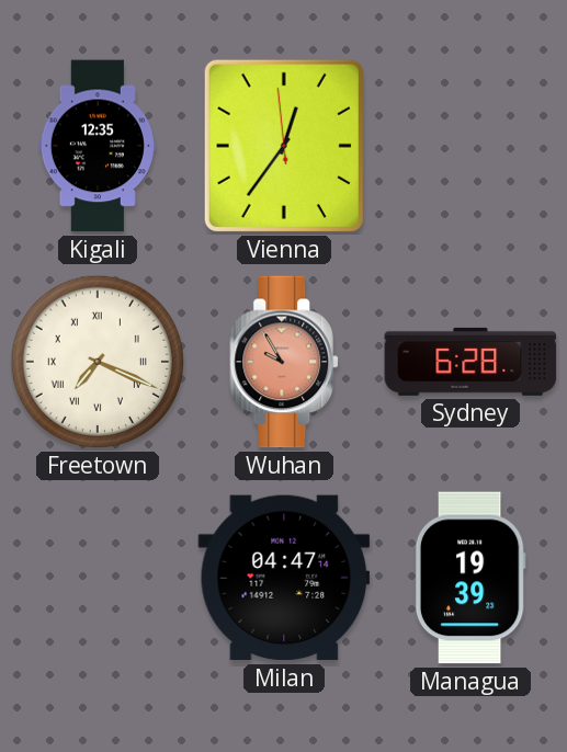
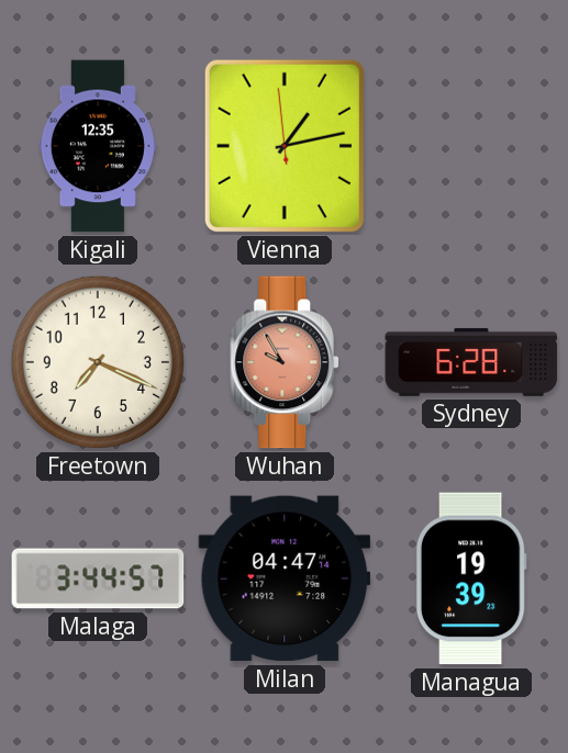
Vienna: 12:35 -> 1:12
Freetown numerals: Roman -> Arabic
Malaga: none -> 3:44
